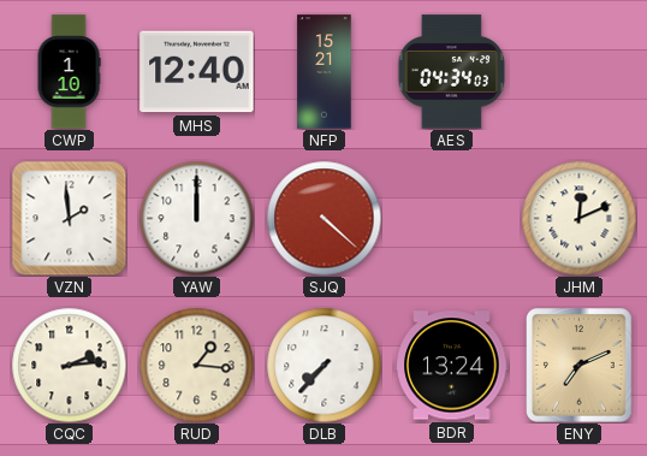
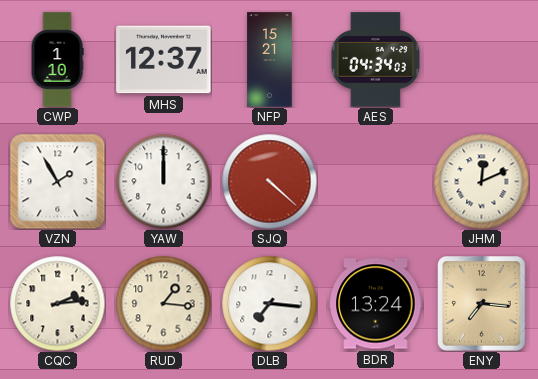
MHS: 12:40 -> 12:37
VZN: 1:59 -> 1:55
DLB: 7:37 -> 7:16
ENY: 7:11 -> 7:16
